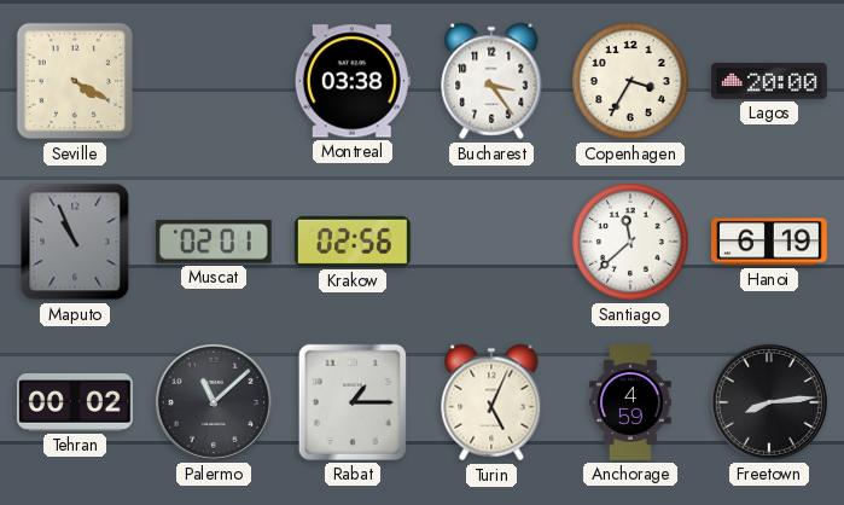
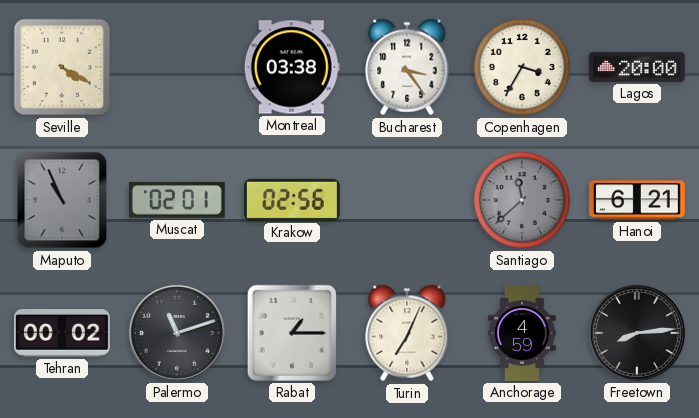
Santiago dial: white -> grey
Hanoi: 6:19 -> 6:21
Palermo: 11:08 -> 11:12
Turin: 5:04 -> 7:04
